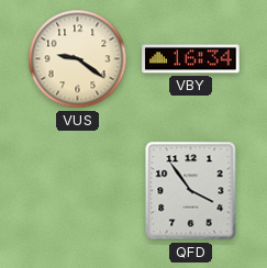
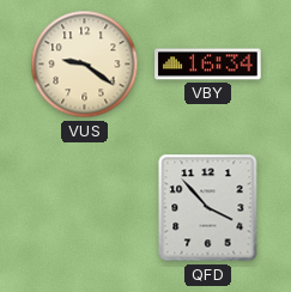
QFD: 3:54 -> 3:53
